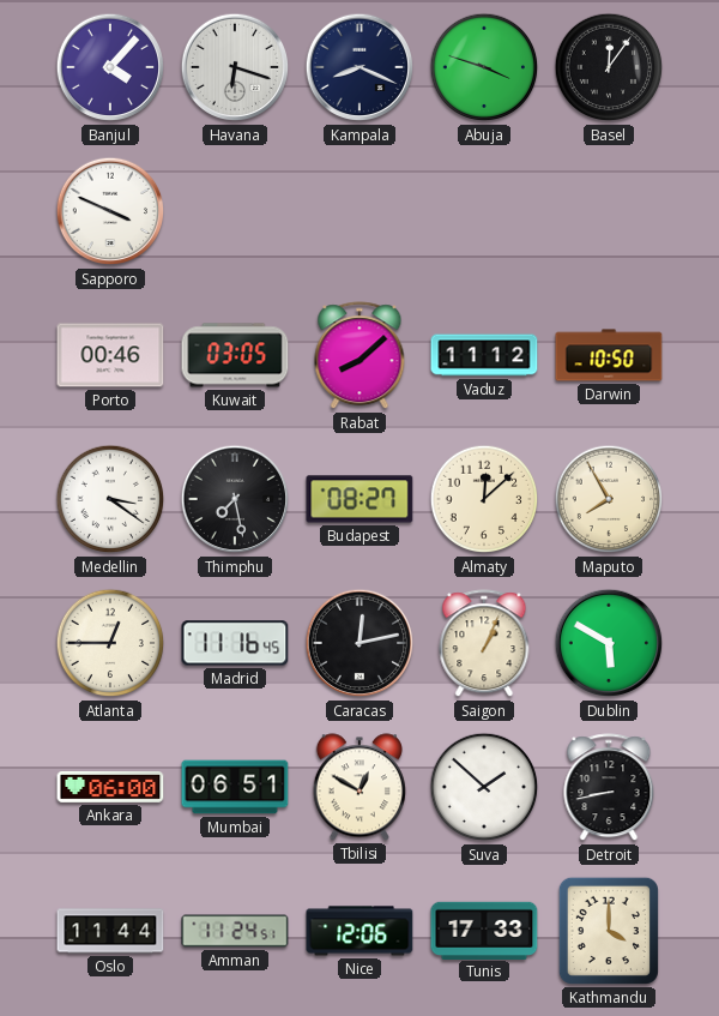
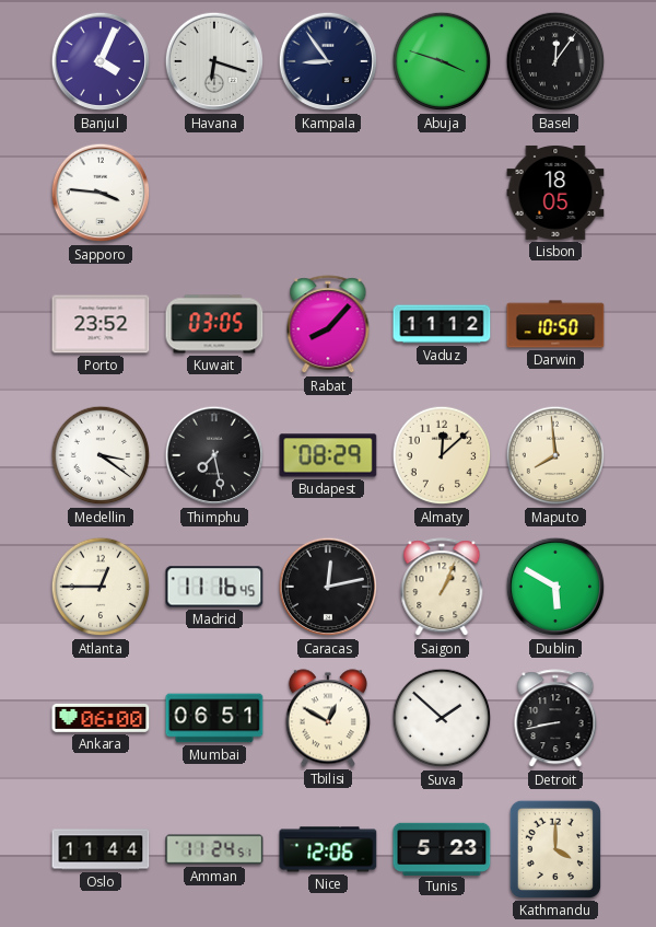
Banjul: 4:07 -> 4:04
Kampala: 8:19 -> 8:54
Sapporo: 3:49 -> 3:46
Lisbon: none -> 18:05
Porto: 00:46 -> 23:52
Rabat: 8:08 -> 8:07
Budapest: 08:27 -> 08:29
Maputo: 7:55 -> 7:59
Tunis: 17:33 -> 5:23
